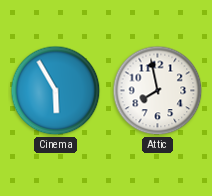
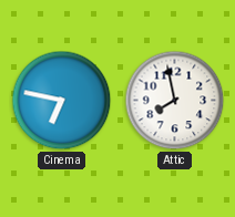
Cinema: 5:55 -> 6:47
